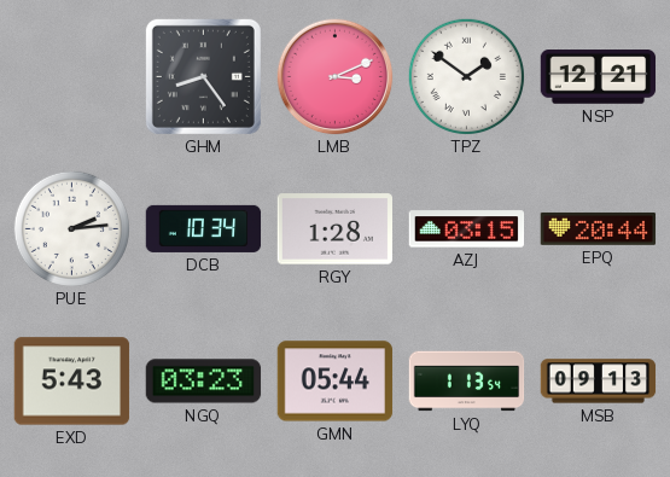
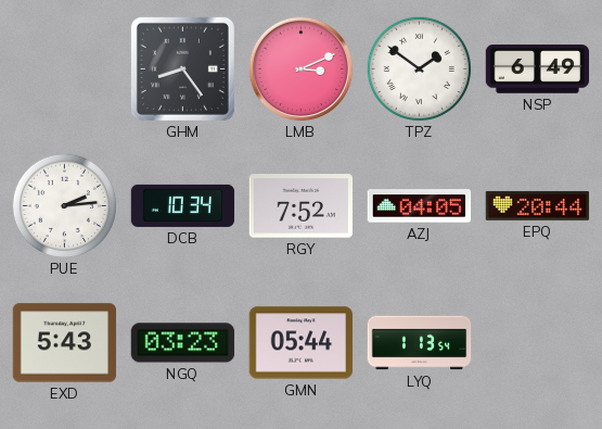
NSP: 12:21 -> 6:49
RGY: 1:28 -> 7:52
AZJ: 03:15 -> 04:05
MSB: 09:13 -> none
